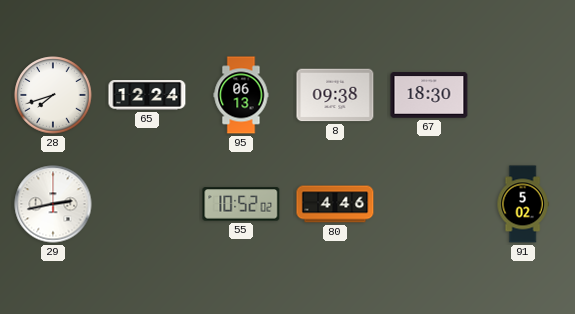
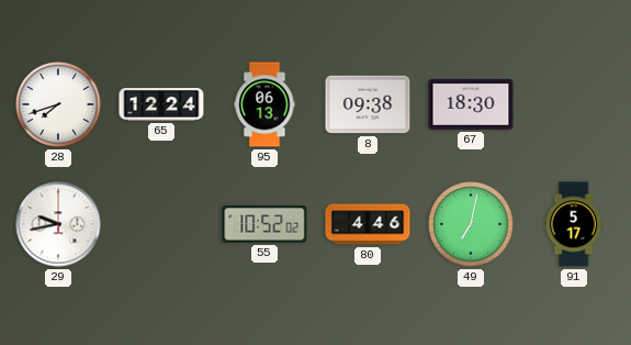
29: 2:43 -> 9:43
49: none -> 7:02
91: 5:02 -> 5:17
